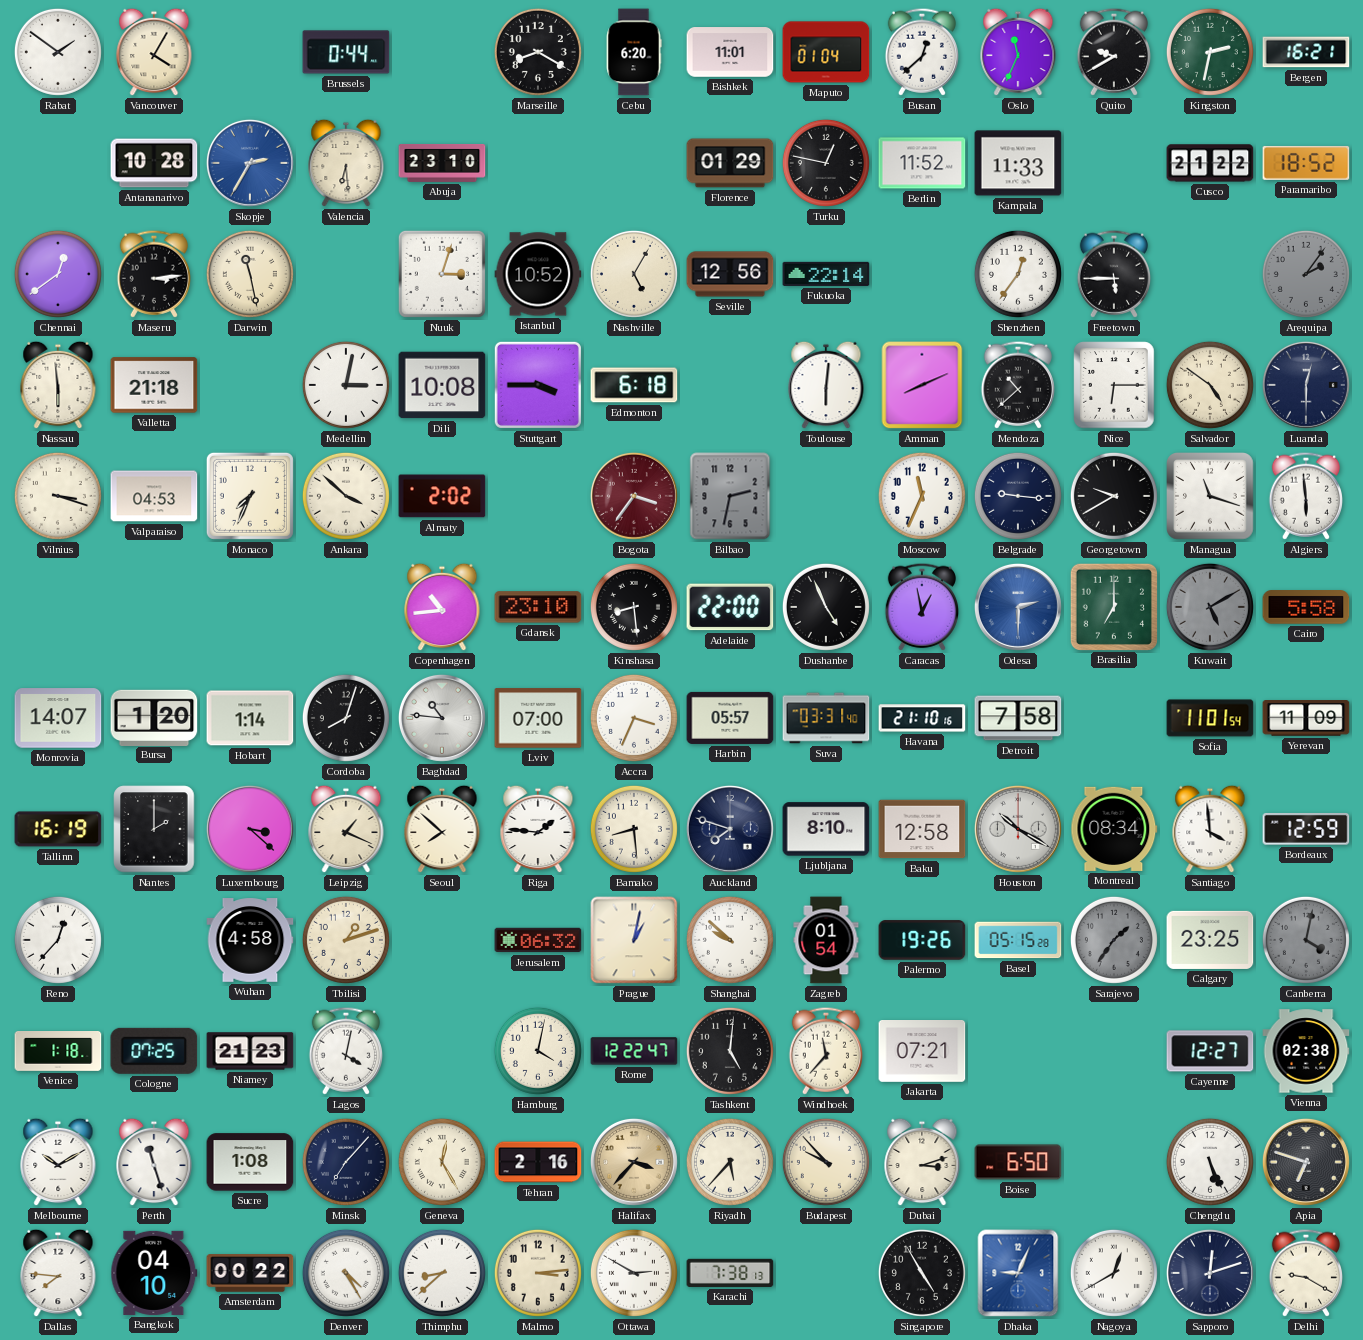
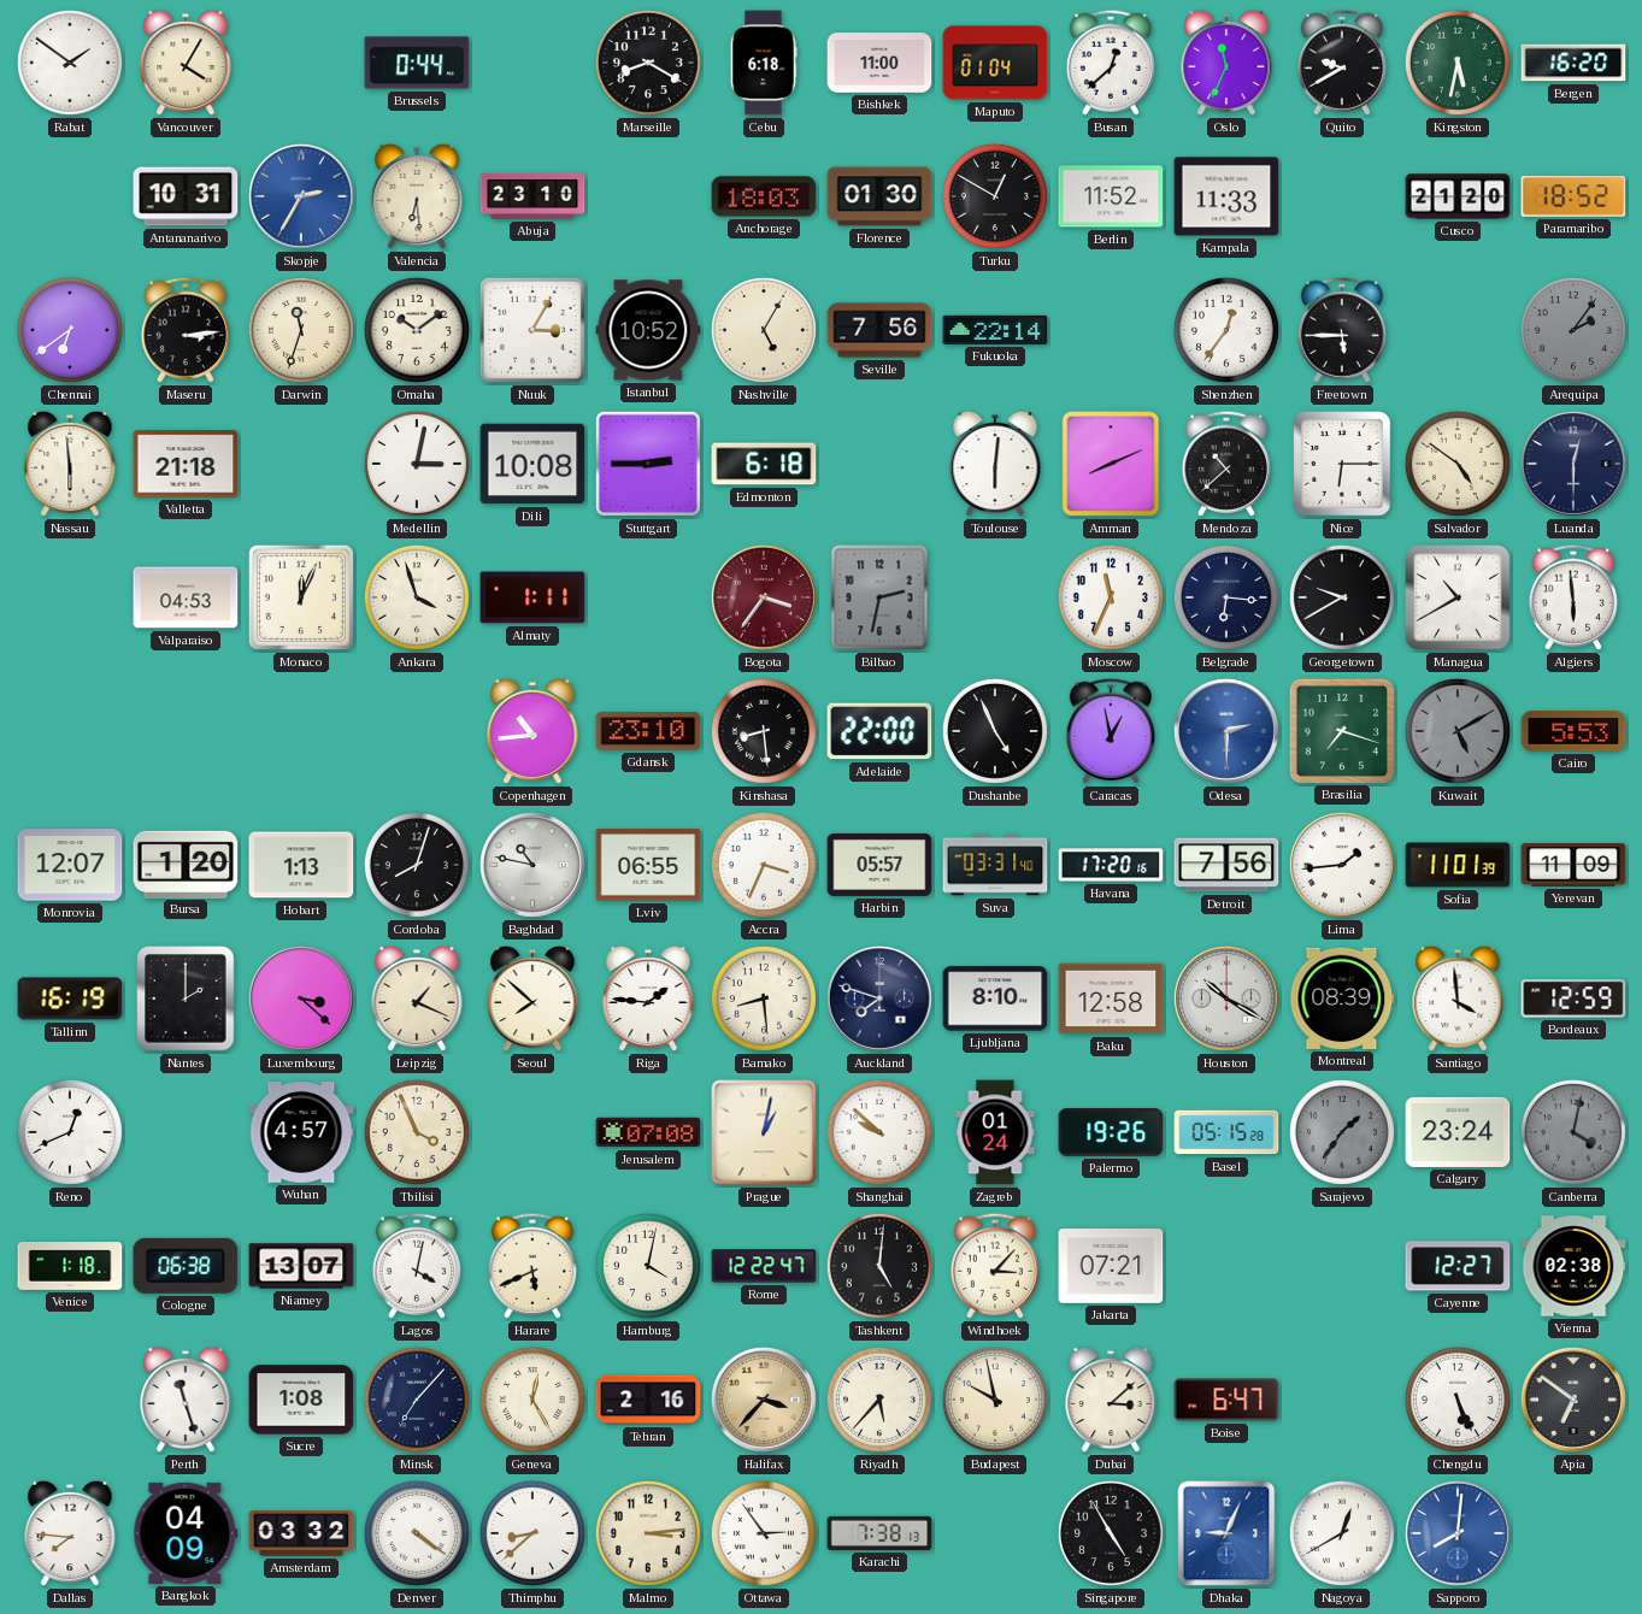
Cebu: 6:20 -> 6:18
Bishkek: 11:01 -> 11:00
Kingston: 2:32 -> 5:32
Bergen: 16:21 -> 16:20
Antananarivo: 10:28 -> 10:31
Anchorage: none -> 18:03
Florence: 01:29 -> 01:30
Turku: 12:47 -> 12:50
Cusco: 21:22 -> 21:20
Chennai: 12:39 -> 6:39
Darwin: 11:28 -> 11:33
Omaha: none -> 10:09
Nuuk: 3:03 -> 3:05
Seville: 12:56 -> 7:56
Stuttgart: 3:45 -> 2:45
Vilnius: 3:18 -> none
Monaco: 7:34 -> 12:04
Ankara: 3:52 -> 3:57
Almaty: 2:02 -> 1:11
Belgrade: 9:16 -> 6:16
Managua: 11:18 -> 10:40
Brasilia: 7:00 -> 7:18
Cairo: 5:58 -> 5:53
Monrovia: 14:07 -> 12:07
Hobart: 1:14 -> 1:13
Baghdad: 10:46 -> 10:47
Lviv: 07:00 -> 06:55
Havana: 21:10 -> 17:20
Detroit: 7:58 -> 7:56
Lima: none -> 1:44
Sofia: 11:01:54 -> 11:01:39
Montreal: 08:34 -> 08:39
Reno: 12:37 -> 12:41
Wuhan: 4:58 -> 4:57
Tbilisi: 1:12 -> 3:56
Jerusalem: 06:32 -> 07:08
Zagreb: 01:54 -> 01:24
Calgary: 23:25 -> 23:24
Cologne: 07:25 -> 06:38
Niamey: 21:23 -> 13:07
Harare: none -> 5:41
Windhoek: 11:37 -> 3:07
Melbourne: 10:10 -> none
Budapest: 9:53 -> 9:58
Dubai: 3:12 -> 3:08
Boise: 6:50 -> 6:47
Apia: 6:48 -> 6:51
Bangkok: 04:10 -> 04:09
Amsterdam: 00:22 -> 03:32
Denver: 4:25 -> 4:21
Ottawa: 2:50 -> 2:54
Sapporo: 12:12 -> 8:01
Sapporo dial: navy -> blue
Delhi: 9:20 -> none
